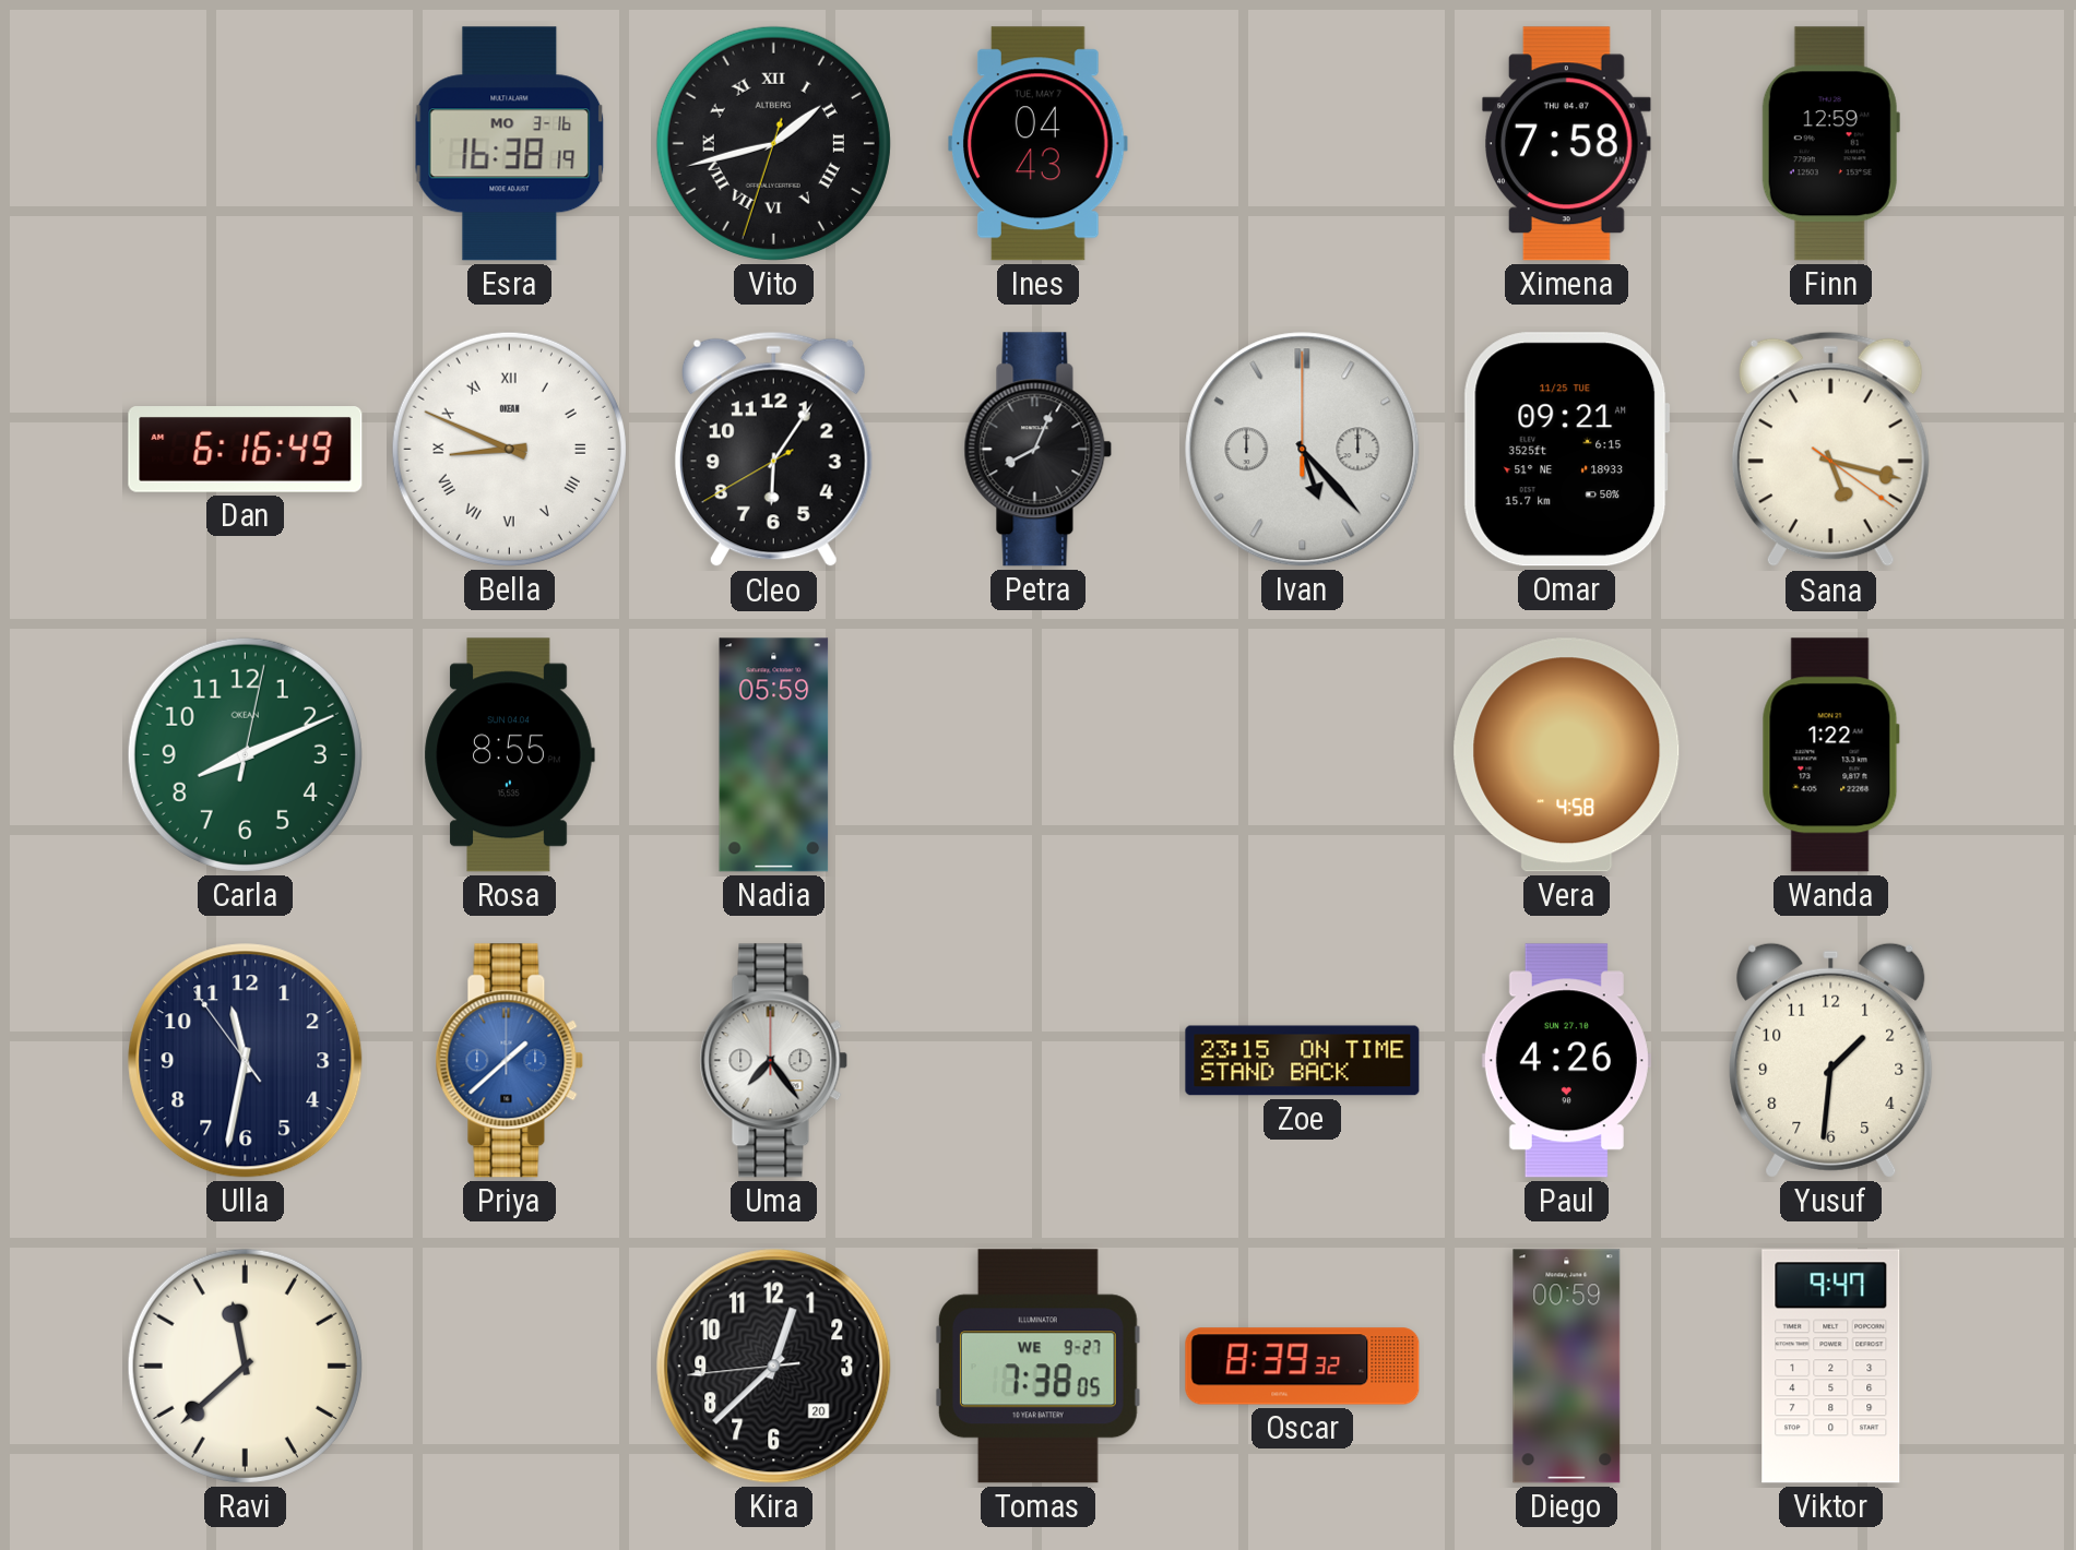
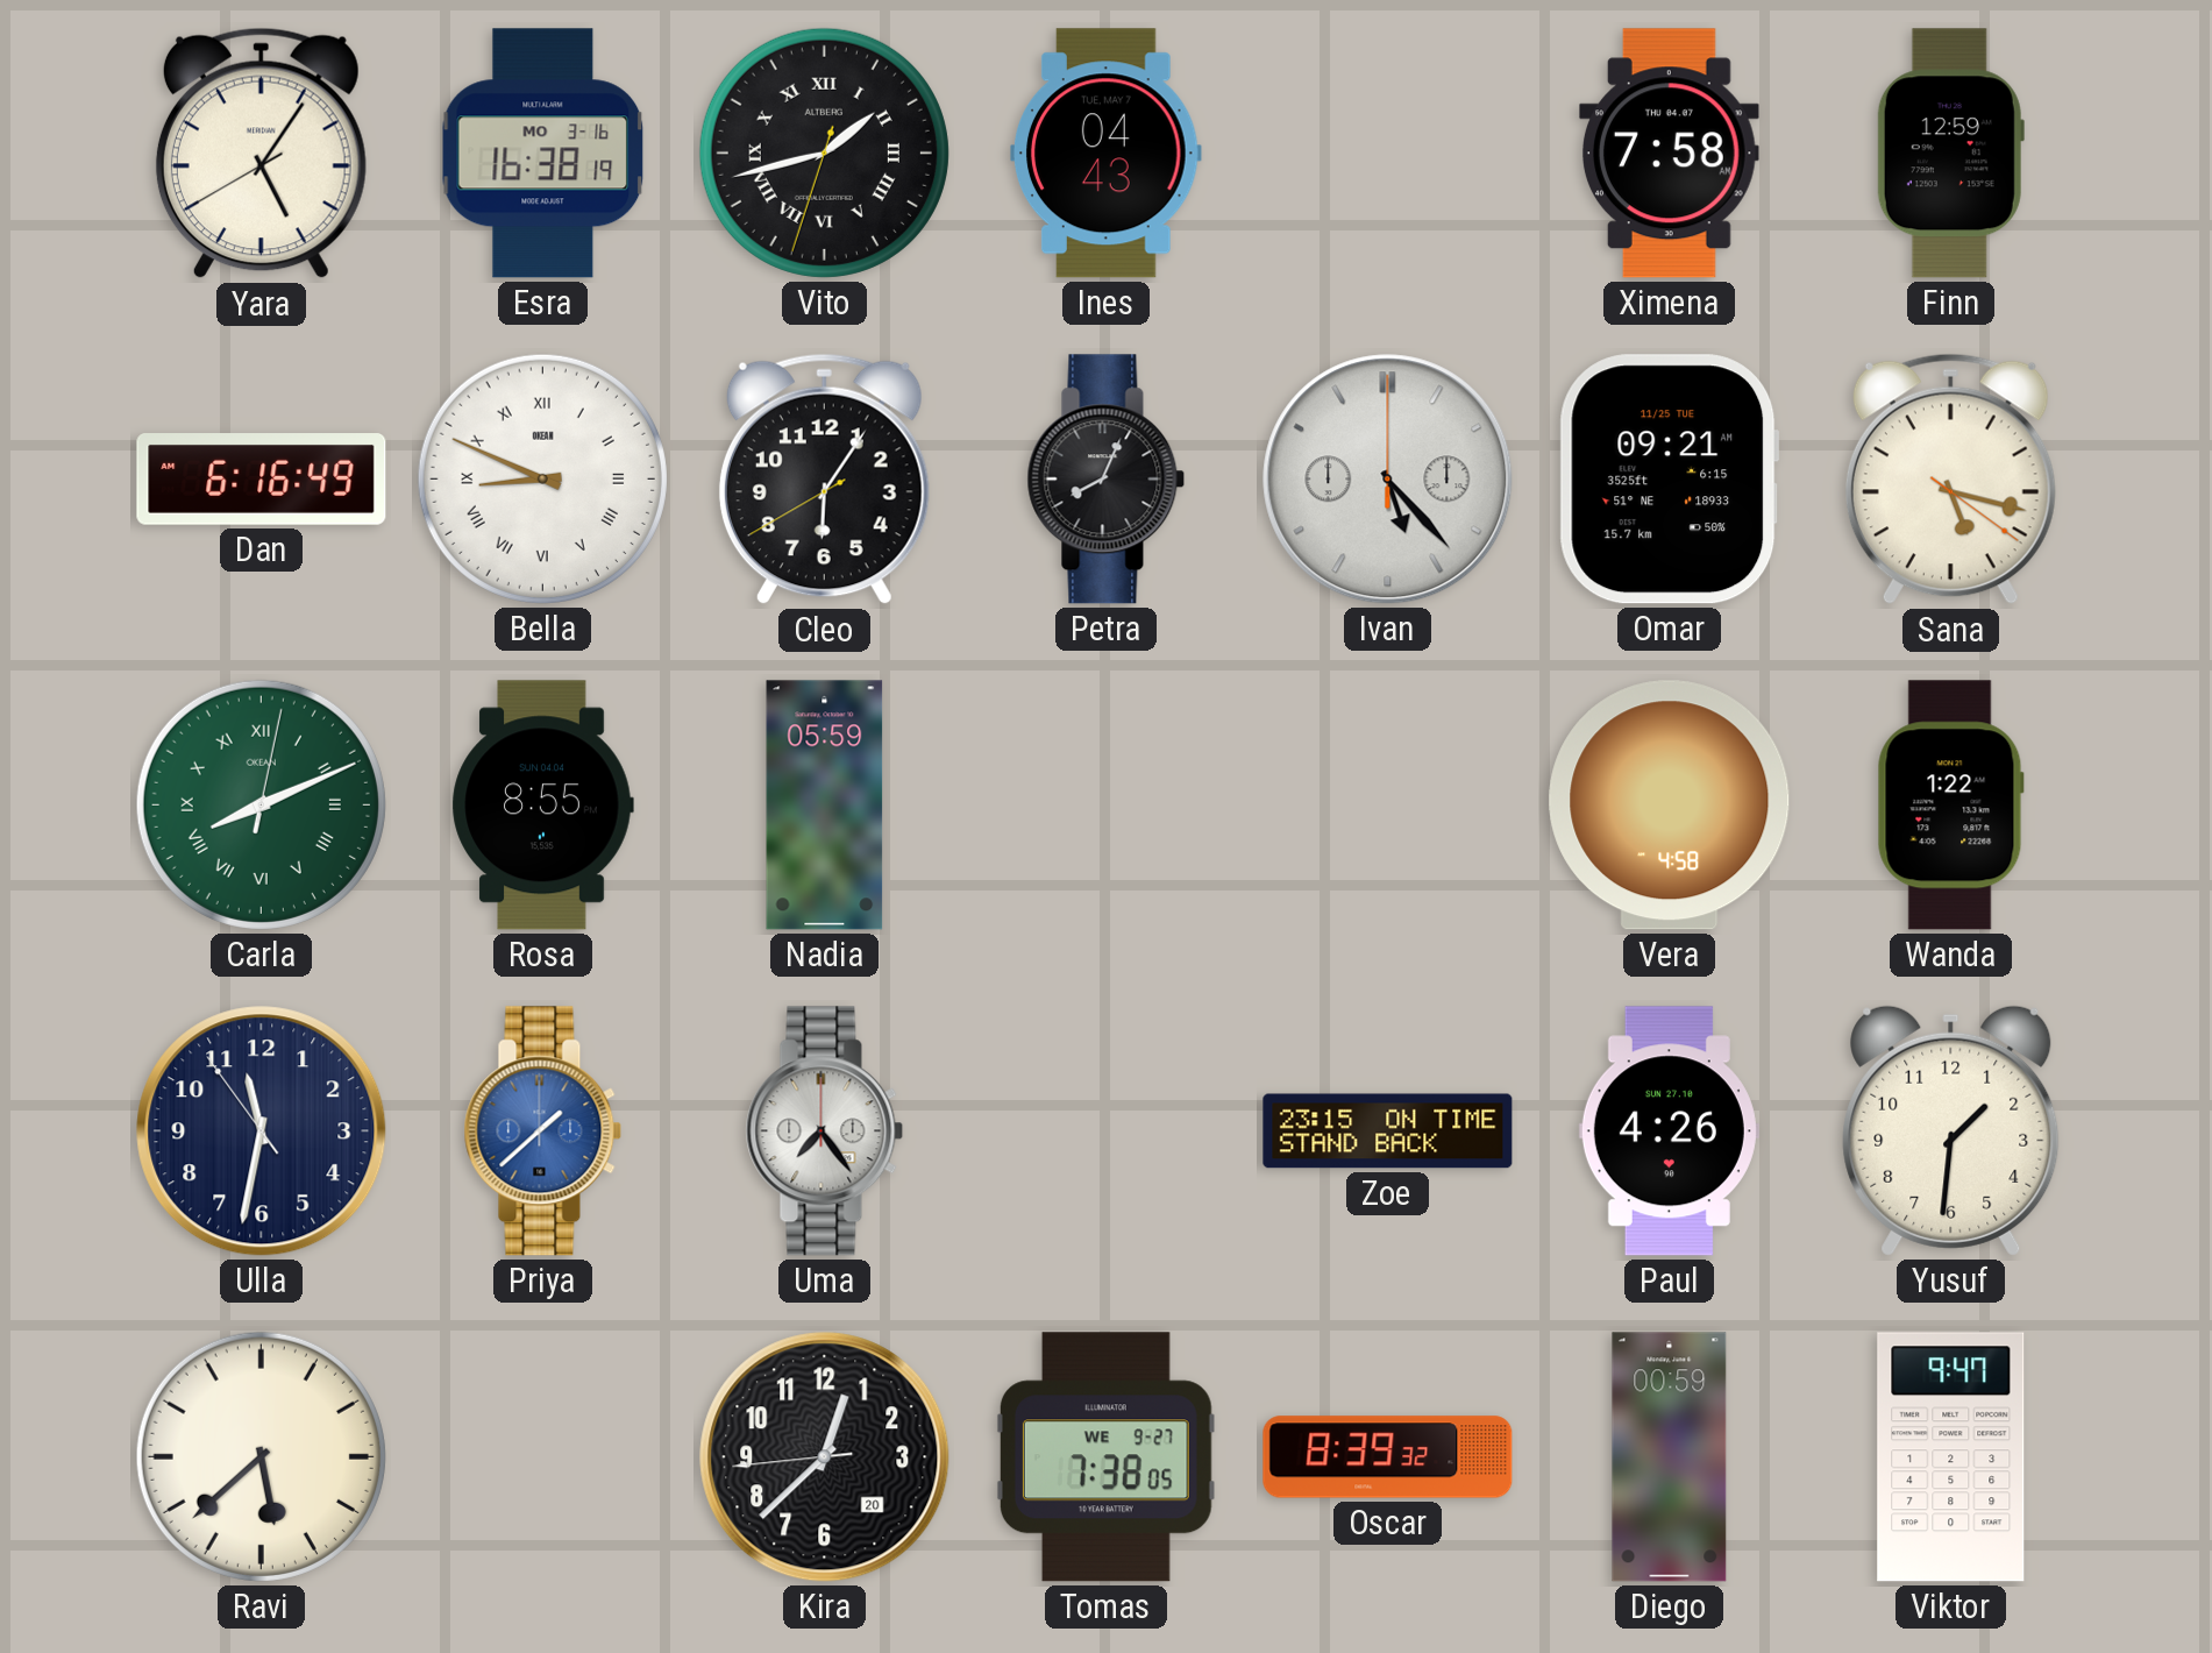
Yara: none -> 5:05
Carla numerals: Arabic -> Roman
Ravi: 11:38 -> 5:38
